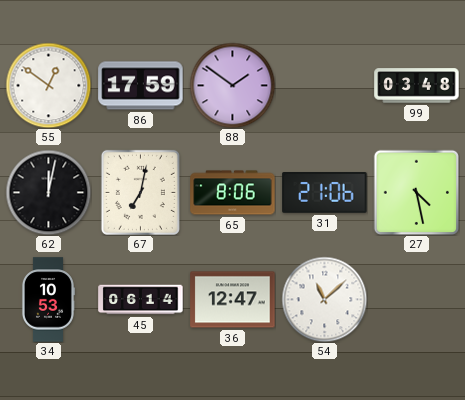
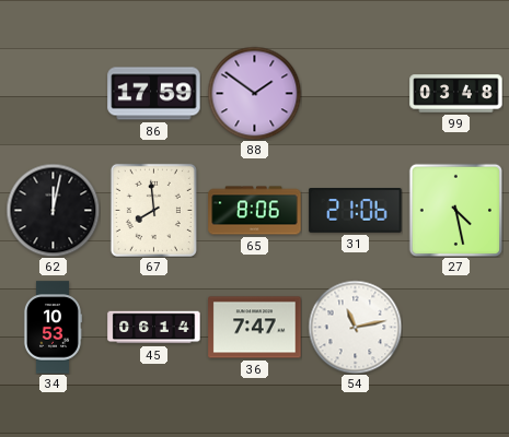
55: 12:51 -> none
67: 7:02 -> 7:59
36: 12:47 -> 7:47
54: 11:08 -> 11:13
